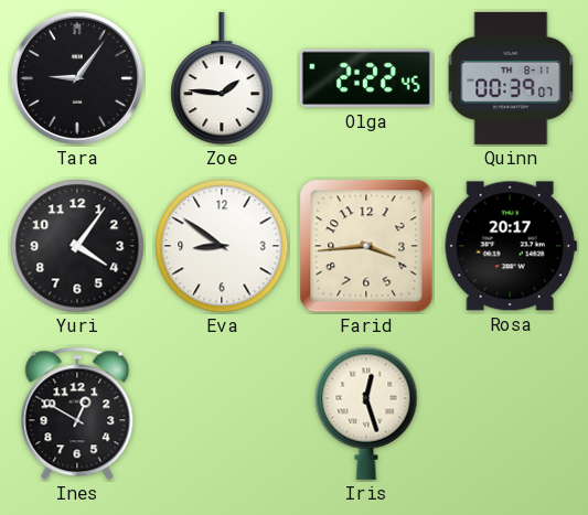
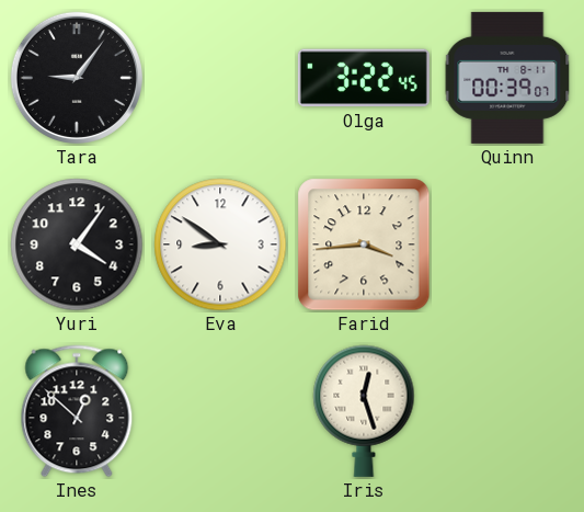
Zoe: 1:46 -> none
Olga: 2:22 -> 3:22
Rosa: 20:17 -> none
Ines: 12:50 -> 12:52
